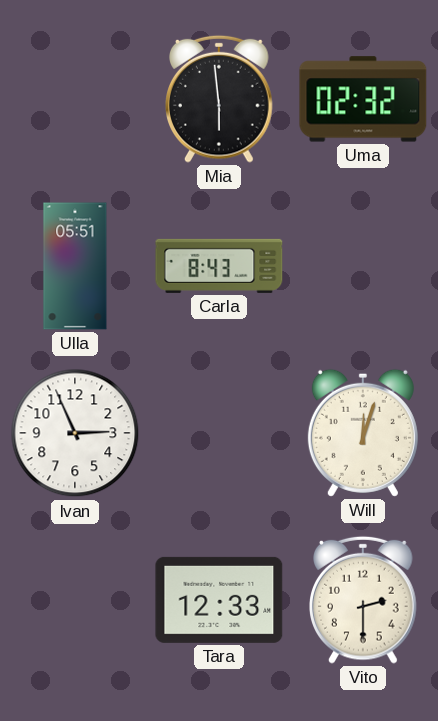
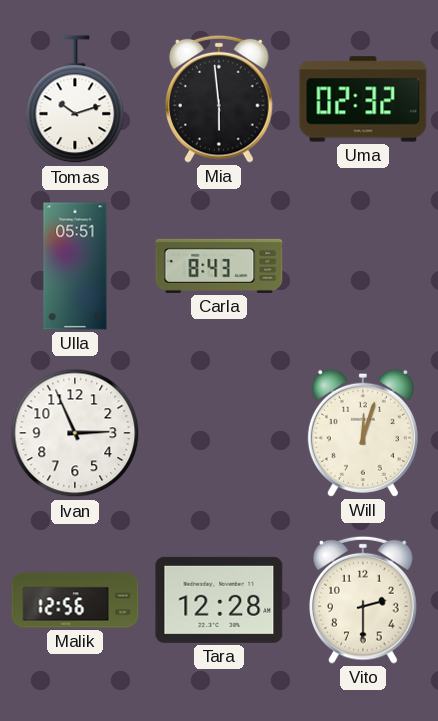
Tomas: none -> 10:12
Malik: none -> 12:56
Tara: 12:33 -> 12:28
